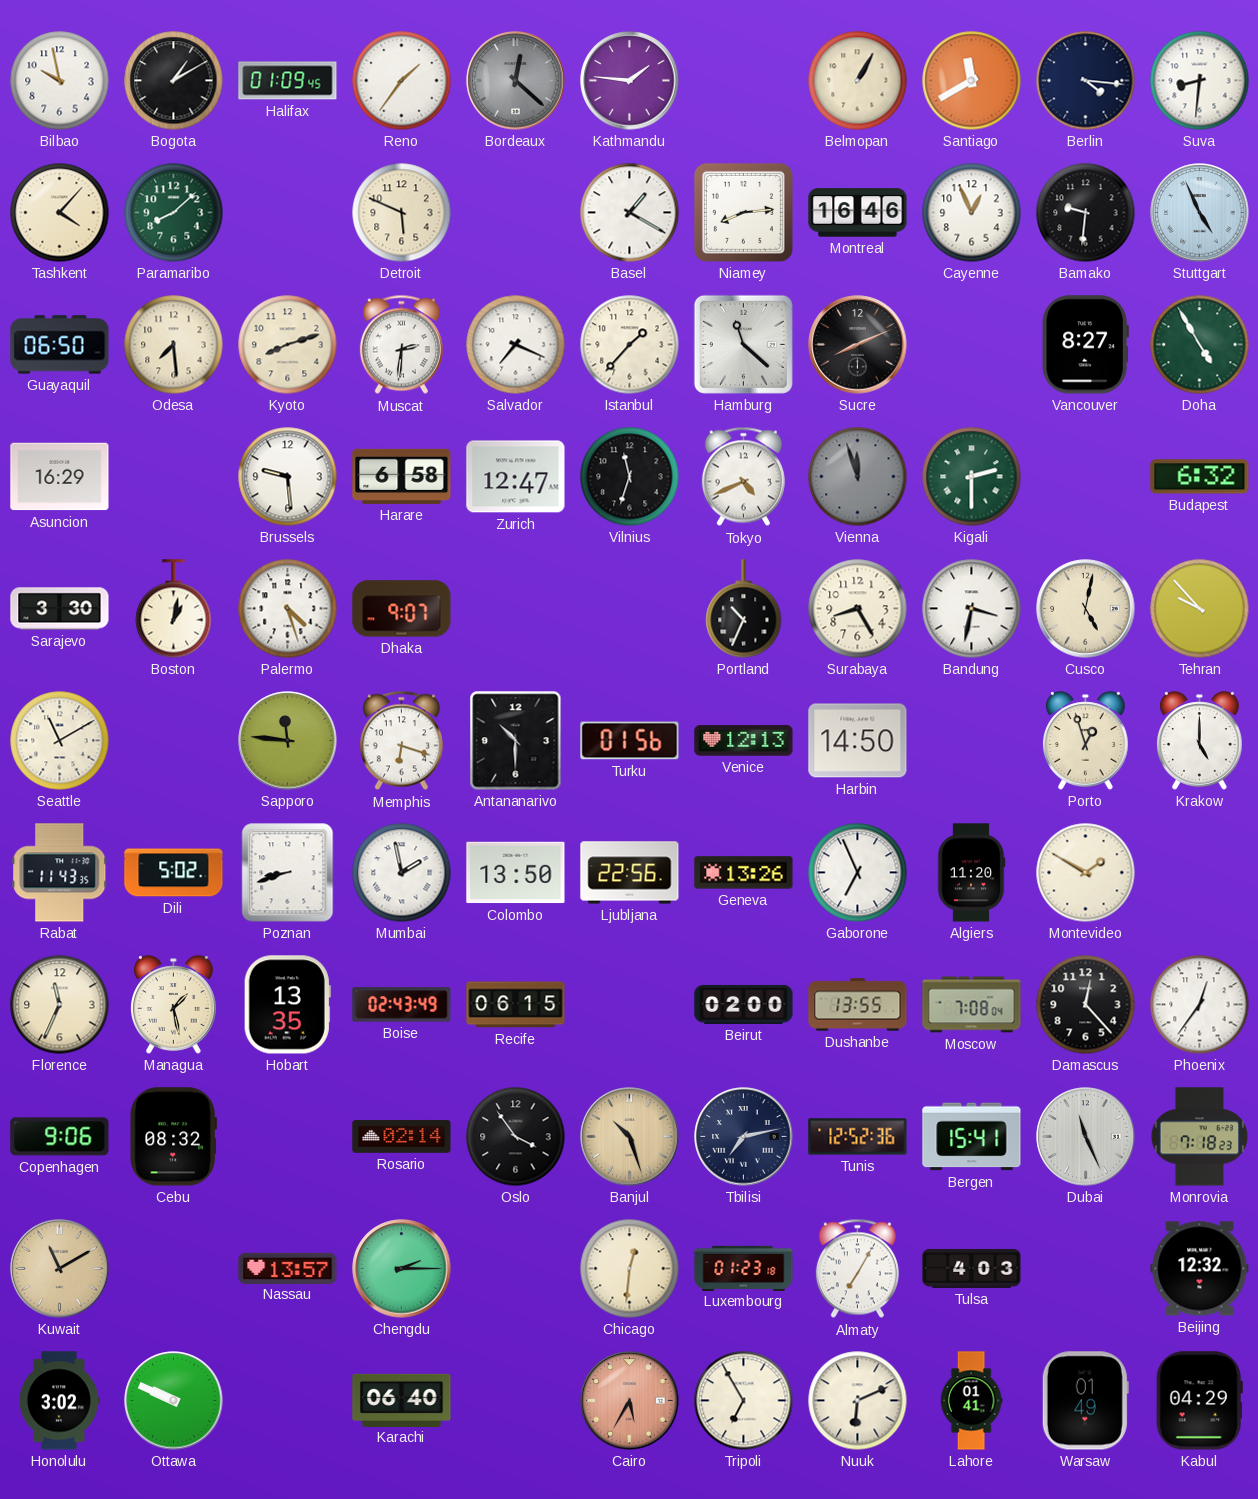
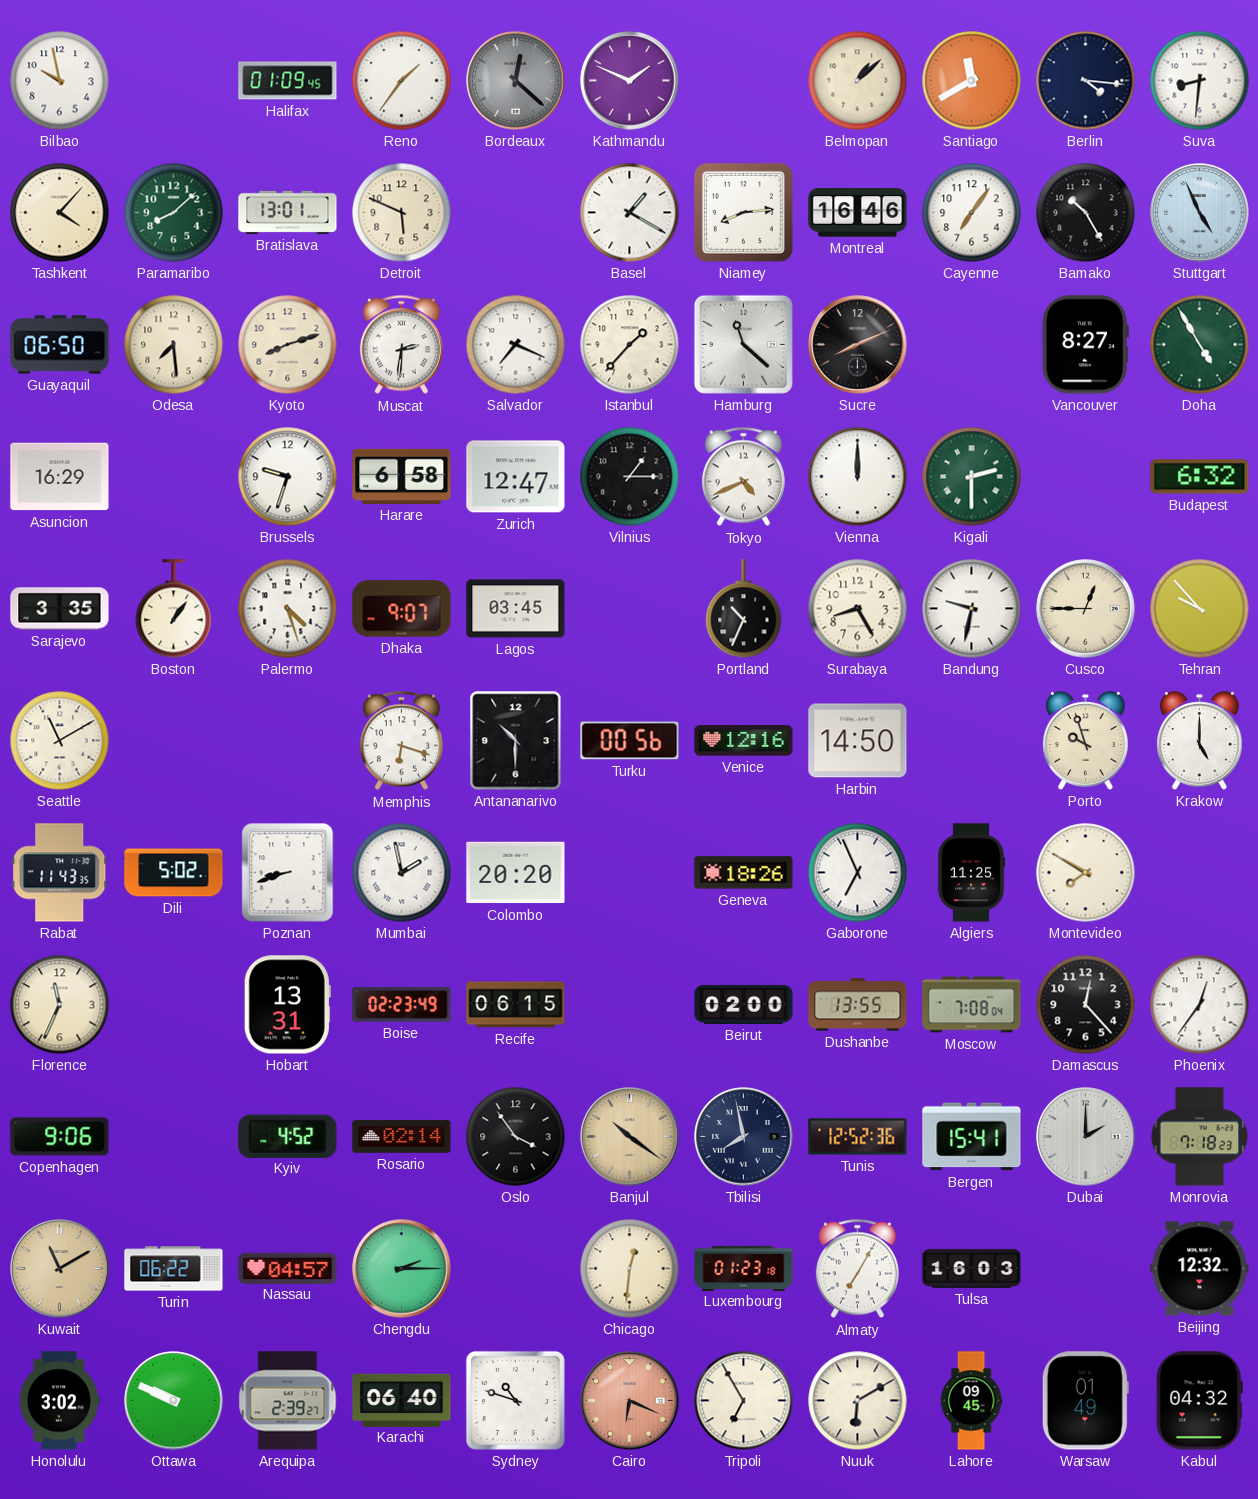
Bogota: 1:10 -> none
Kathmandu: 1:46 -> 1:49
Belmopan: 1:05 -> 1:08
Bratislava: none -> 13:01
Cayenne: 12:56 -> 7:06
Bamako: 9:31 -> 10:25
Brussels: 9:29 -> 9:33
Vilnius: 11:33 -> 1:15
Vienna: 11:57 -> 12:00
Vienna dial: grey -> white
Sarajevo: 3:30 -> 3:35
Boston: 1:02 -> 1:06
Lagos: none -> 03:45
Bandung: 3:32 -> 9:32
Cusco: 5:02 -> 12:45
Sapporo: 11:46 -> none
Turku: 01:56 -> 00:56
Venice: 12:13 -> 12:16
Porto: 12:57 -> 9:57
Colombo: 13:50 -> 20:20
Ljubljana: 22:56 -> none
Geneva: 13:26 -> 18:26
Algiers: 11:20 -> 11:25
Montevideo: 1:50 -> 7:50
Managua: 1:28 -> none
Hobart: 13:35 -> 13:31
Boise: 02:43 -> 02:23
Cebu: 08:32 -> none
Kyiv: none -> 4:52
Banjul: 10:27 -> 10:21
Tbilisi: 7:13 -> 7:58
Dubai: 11:26 -> 2:00
Turin: none -> 06:22
Nassau: 13:57 -> 04:57
Tulsa: 4:03 -> 16:03
Arequipa: none -> 2:39
Sydney: none -> 10:48
Cairo: 5:35 -> 6:19
Nuuk: 6:11 -> 6:10
Lahore: 01:41 -> 09:45
Kabul: 04:29 -> 04:32
